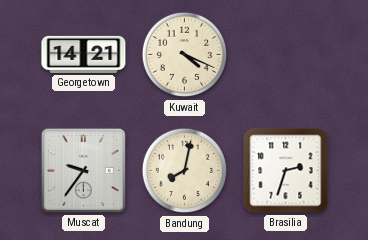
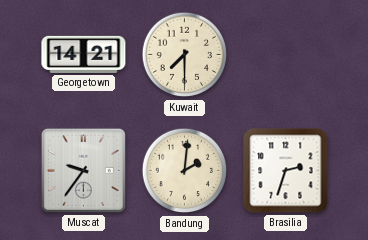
Kuwait: 4:19 -> 7:30
Bandung: 8:02 -> 2:01
